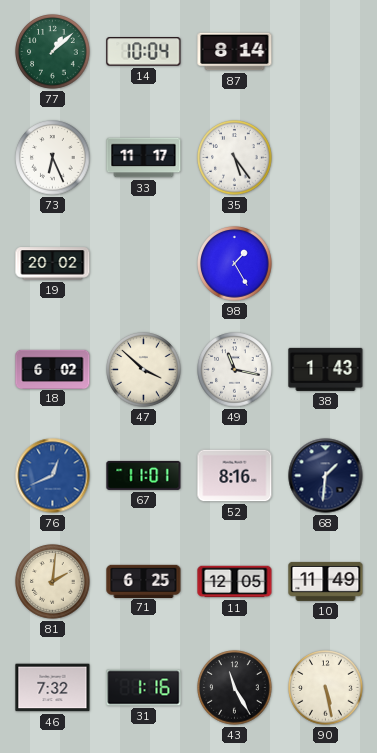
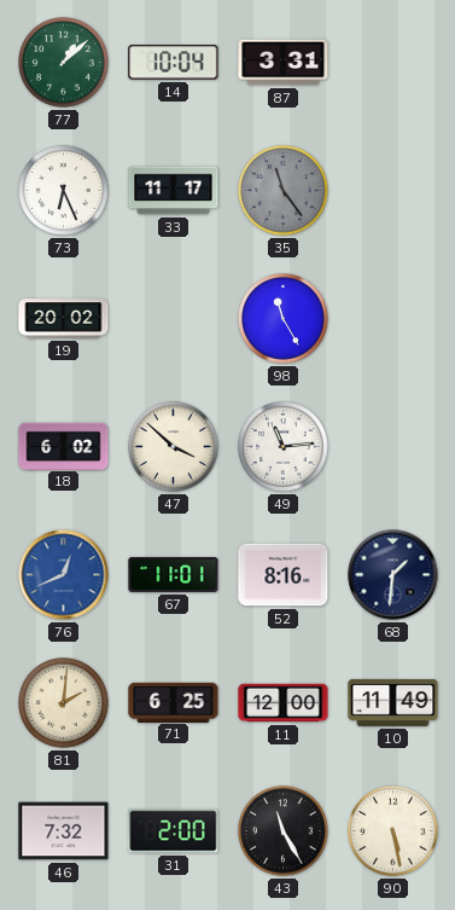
87: 8:14 -> 3:31
35: 5:24 -> 11:24
35 dial: white -> grey
98: 1:25 -> 11:25
49: 11:17 -> 11:14
38: 1:43 -> none
11: 12:05 -> 12:00
31: 1:16 -> 2:00
